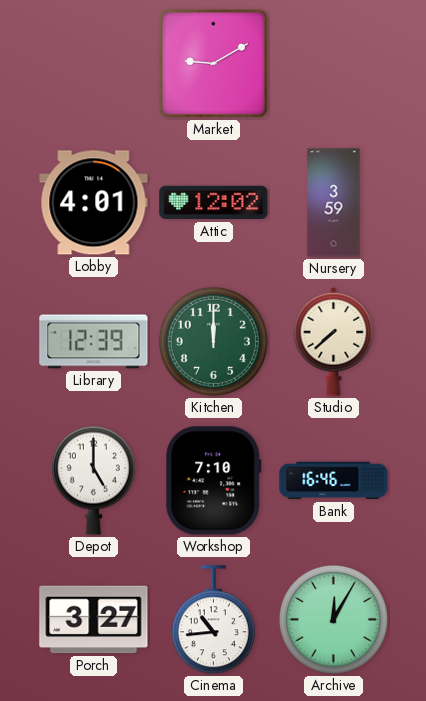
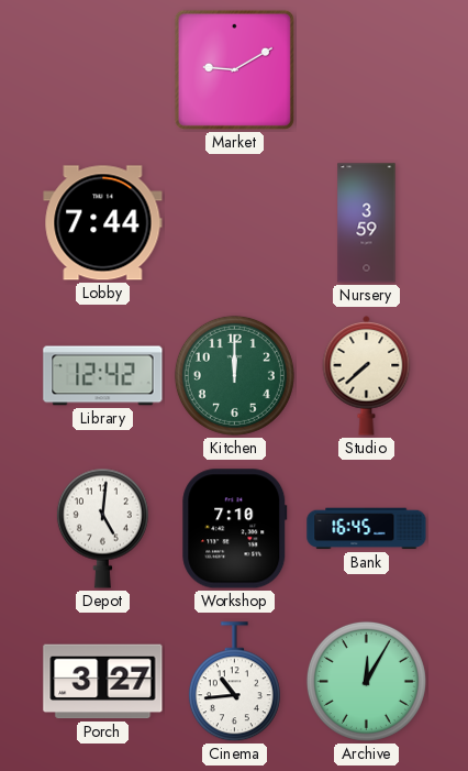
Lobby: 4:01 -> 7:44
Attic: 12:02 -> none
Library: 12:39 -> 12:42
Depot: 5:00 -> 5:01
Bank: 16:46 -> 16:45
